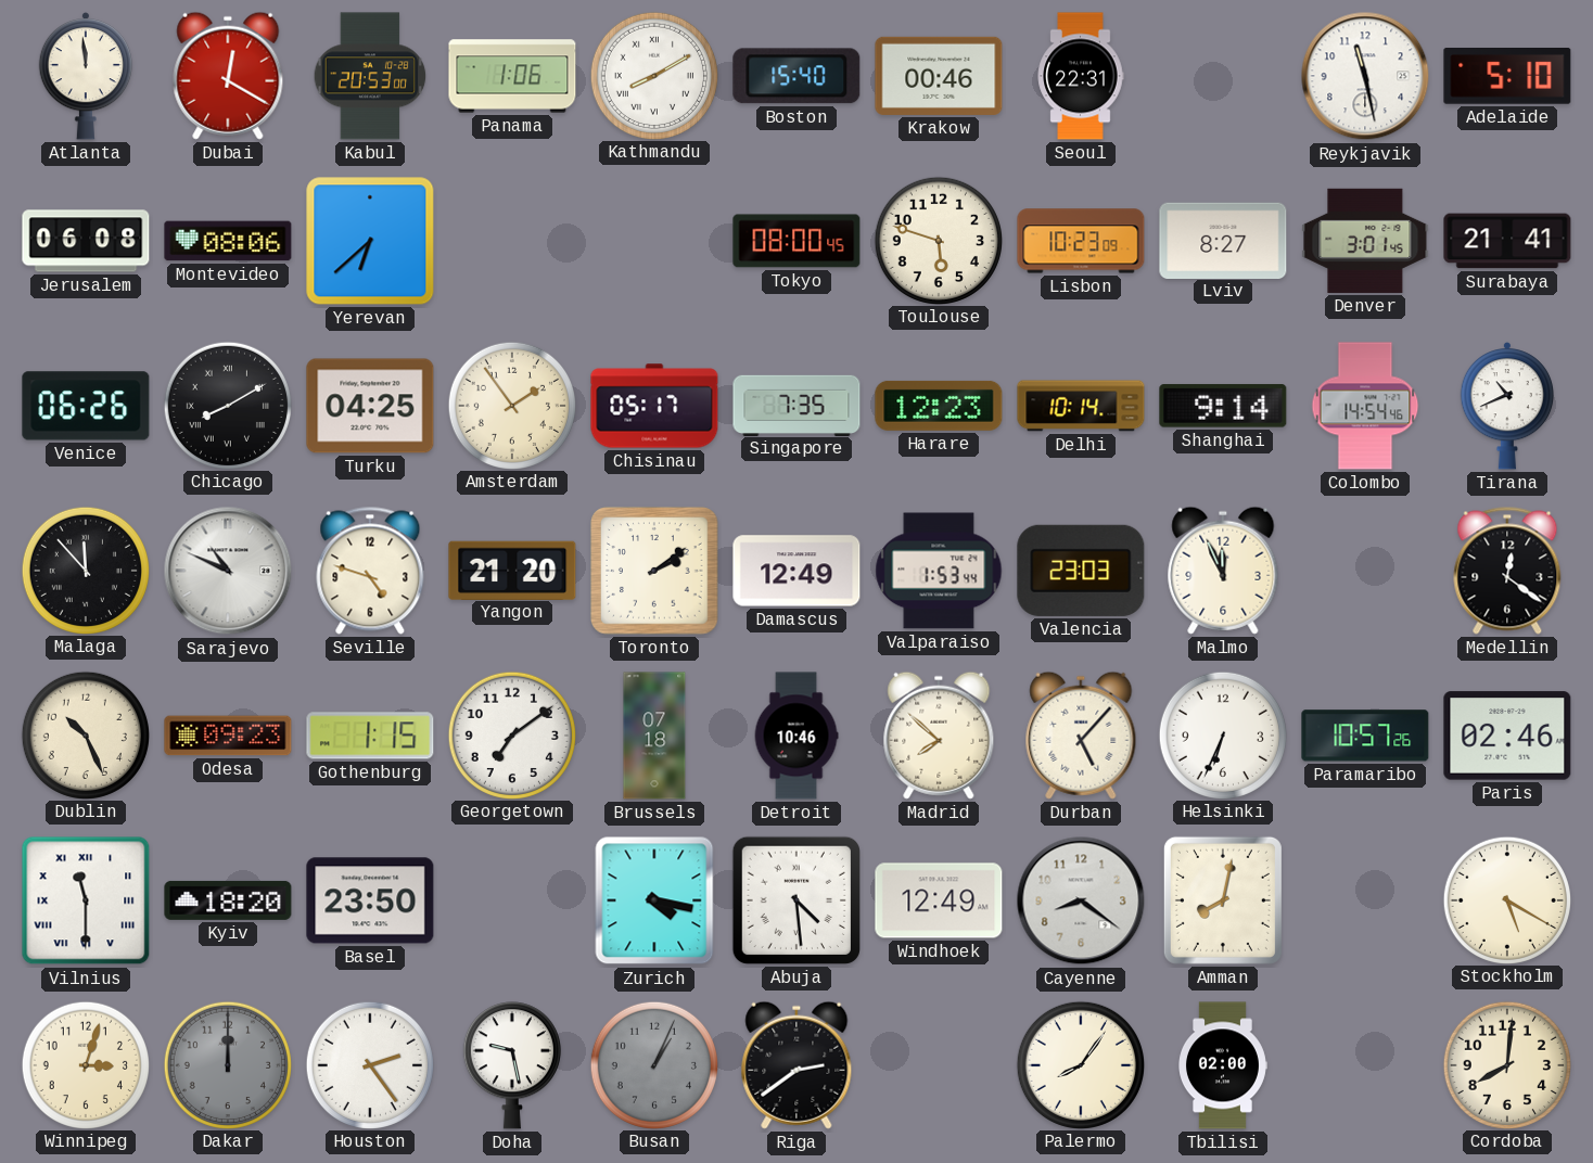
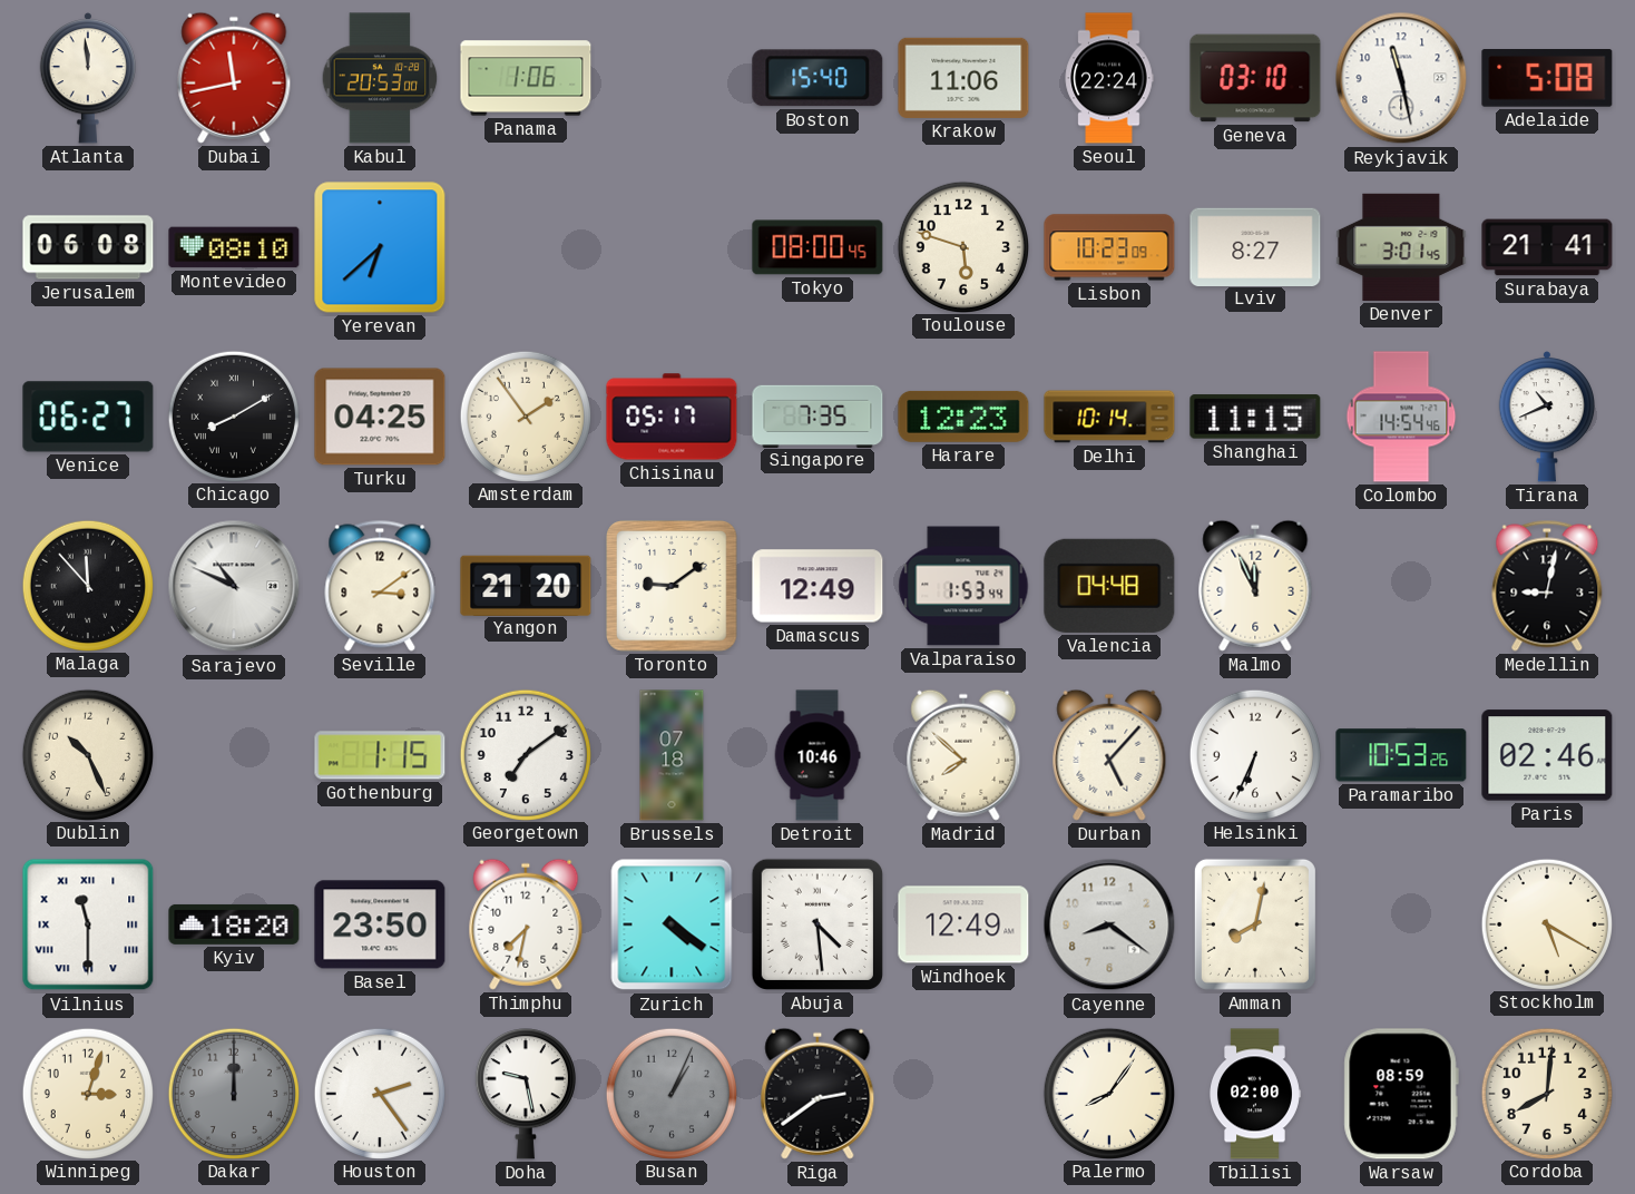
Dubai: 12:20 -> 11:43
Kathmandu: 8:10 -> none
Krakow: 00:46 -> 11:06
Seoul: 22:31 -> 22:24
Geneva: none -> 03:10
Adelaide: 5:10 -> 5:08
Montevideo: 08:06 -> 08:10
Venice: 06:26 -> 06:27
Shanghai: 9:14 -> 11:15
Seville: 4:48 -> 3:09
Toronto: 2:09 -> 9:09
Valencia: 23:03 -> 04:48
Medellin: 12:21 -> 9:02
Odesa: 09:23 -> none
Paramaribo: 10:57 -> 10:53
Thimphu: none -> 7:32
Zurich: 4:17 -> 4:21
Warsaw: none -> 08:59
